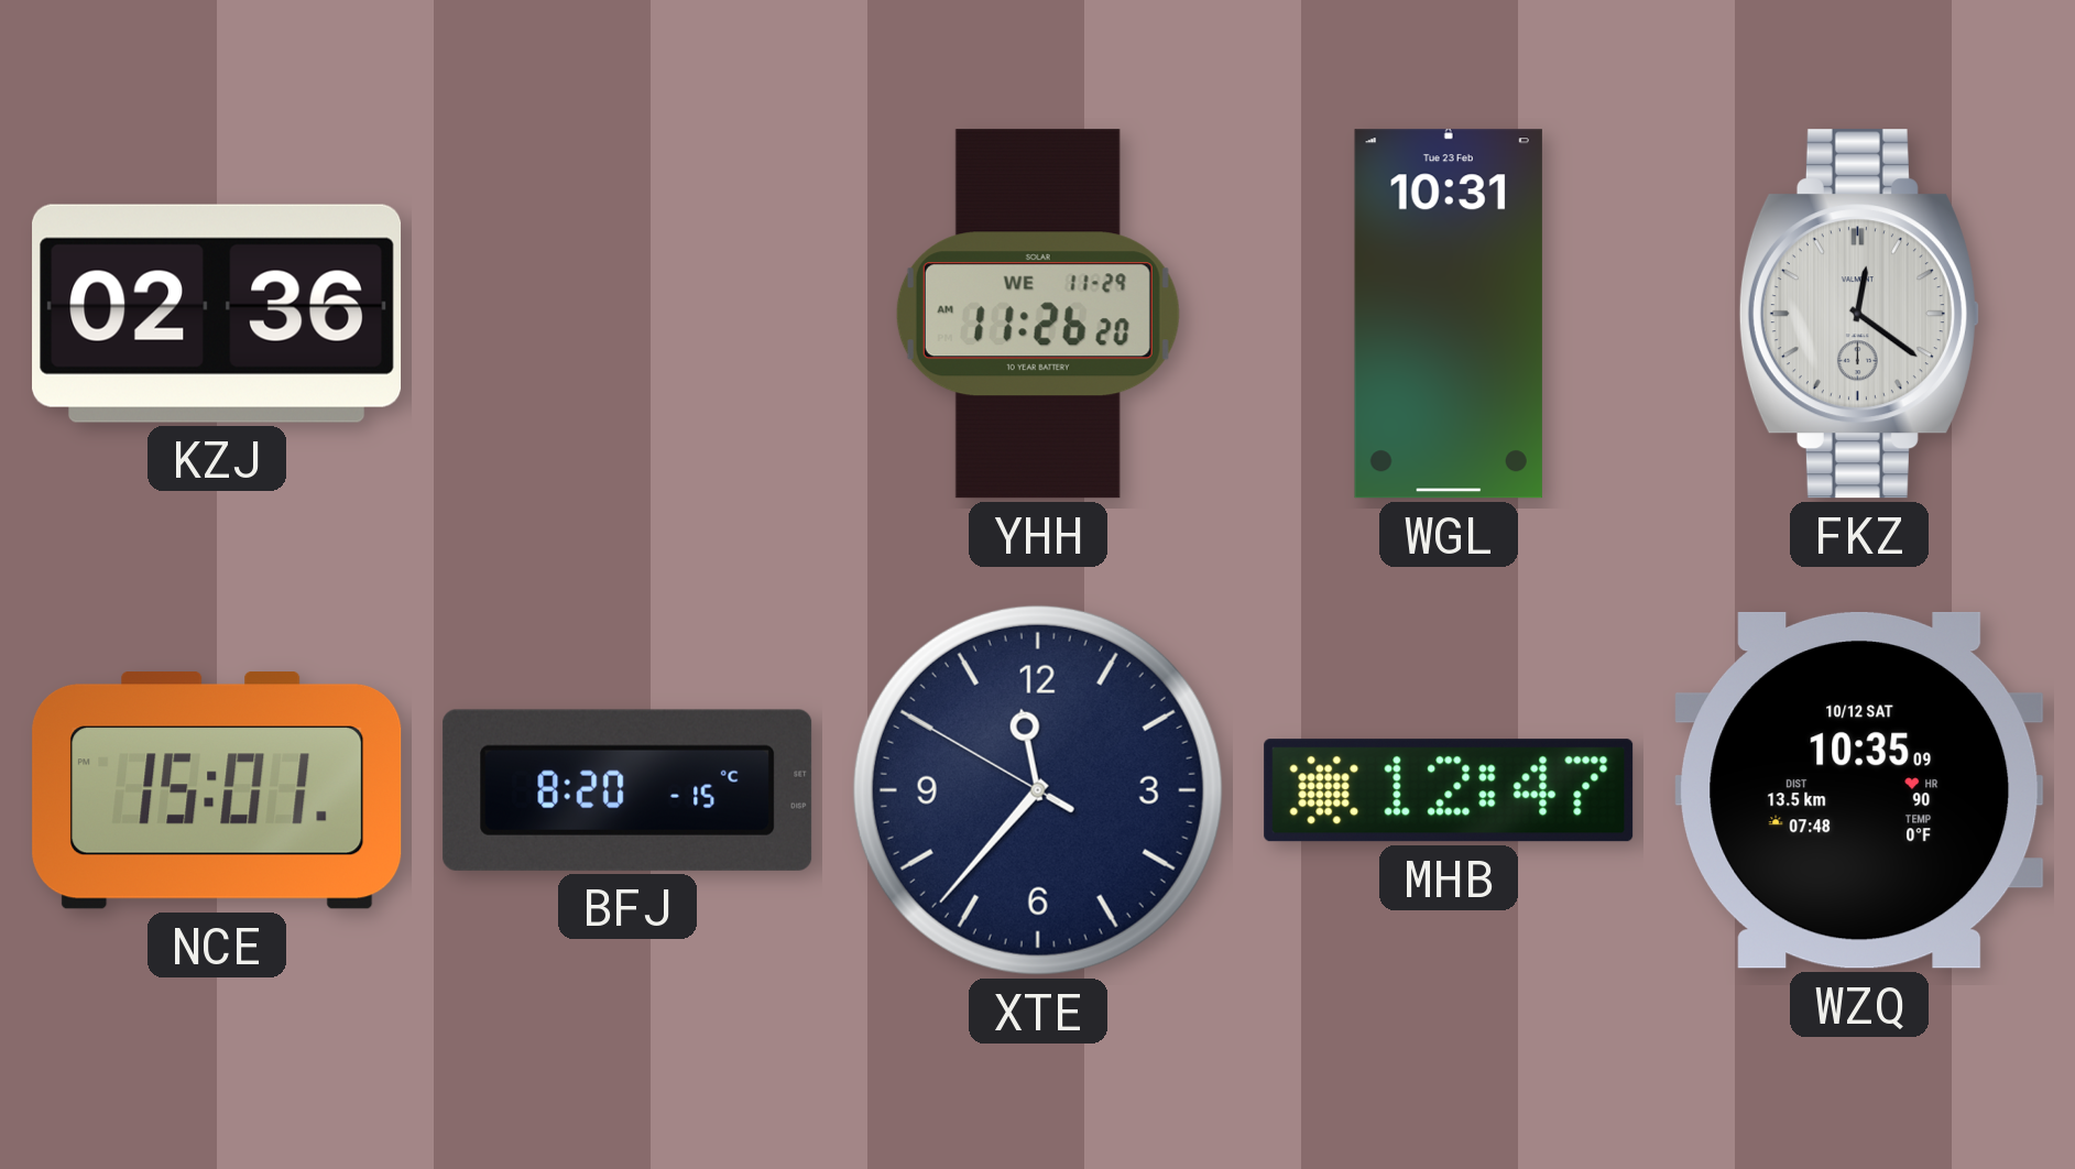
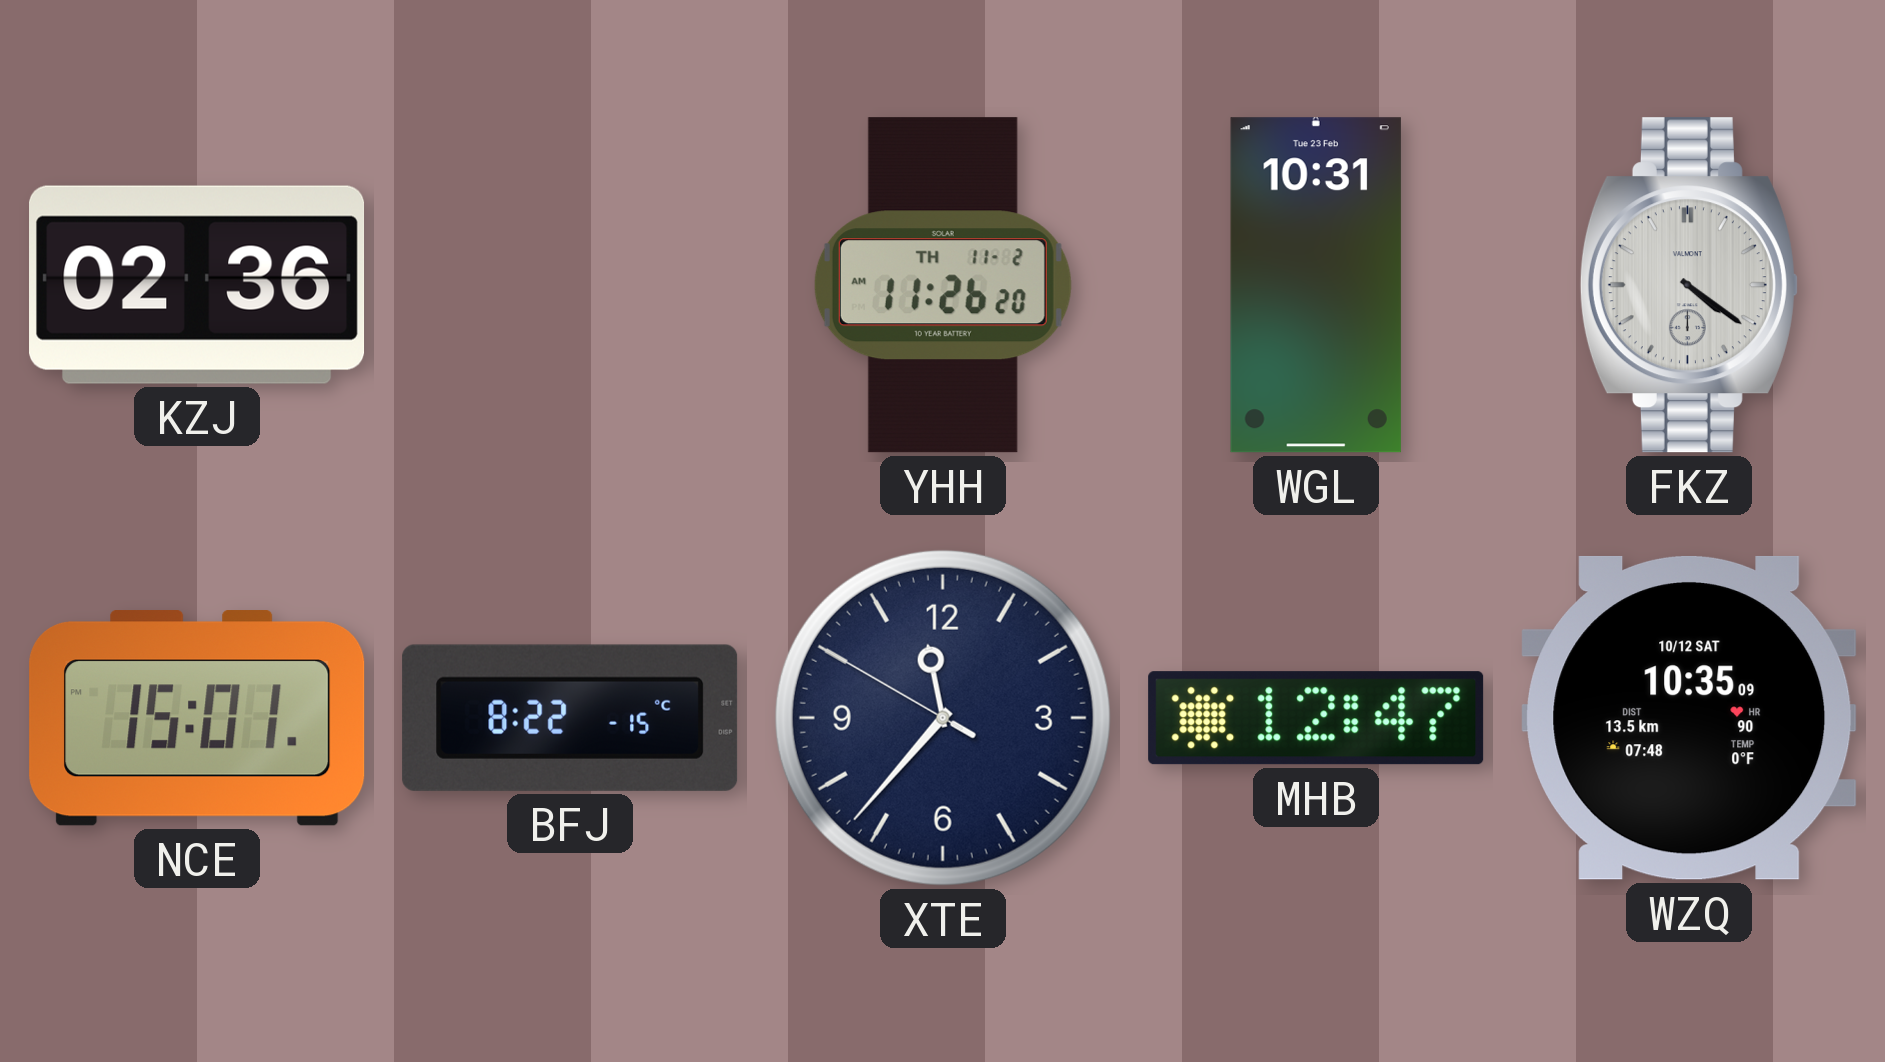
YHH date: WE 11-29 -> TH 11-2
FKZ: 12:21 -> 4:21
BFJ: 8:20 -> 8:22
